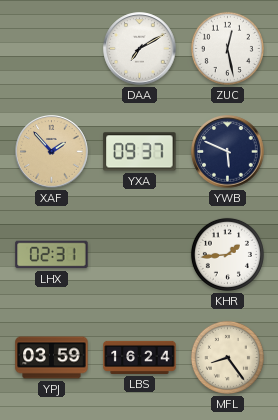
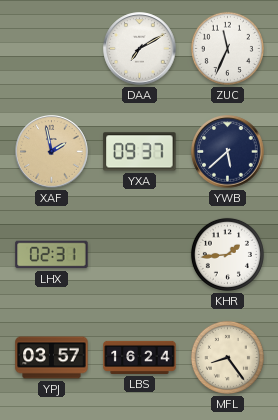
ZUC: 12:28 -> 11:34
XAF: 1:53 -> 1:58
YWB: 5:49 -> 5:38
YPJ: 03:59 -> 03:57
